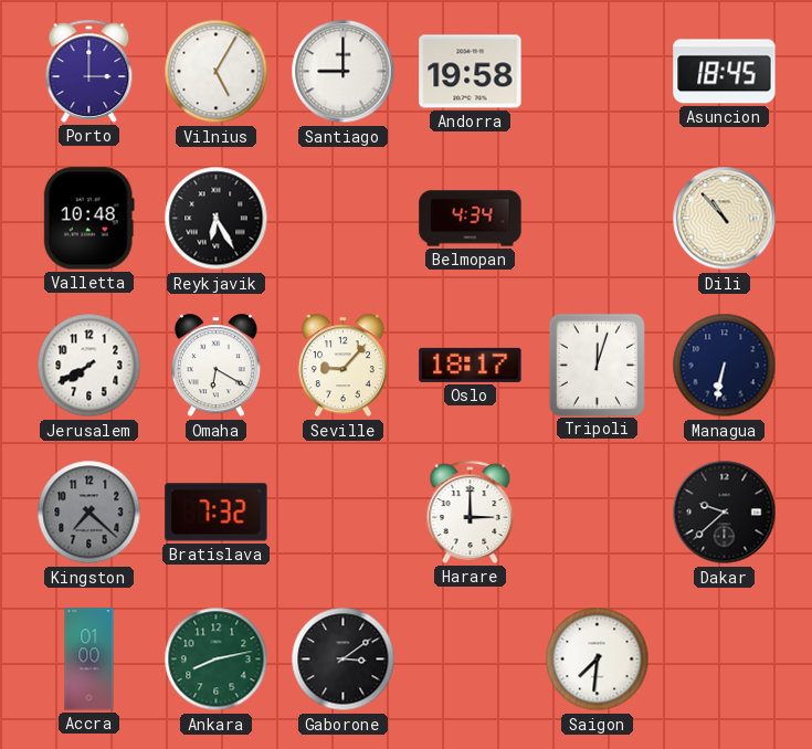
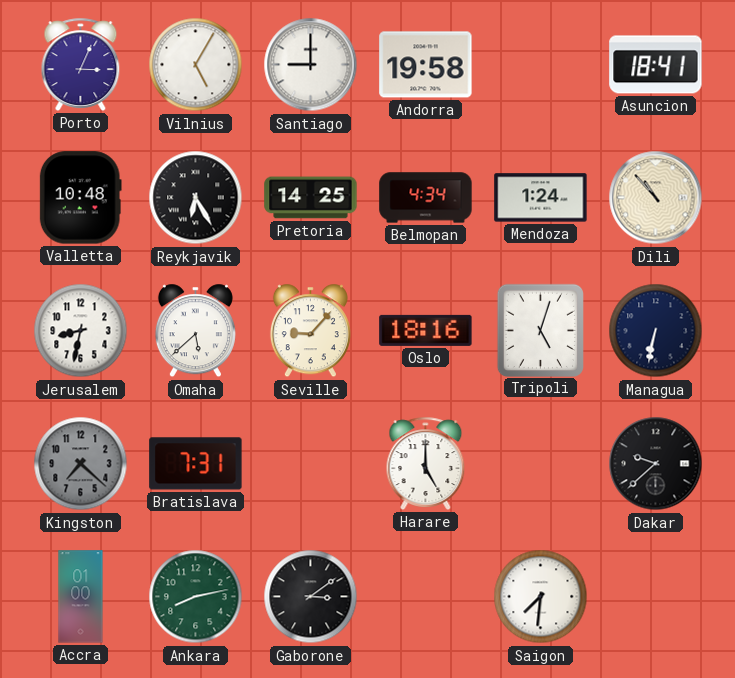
Porto: 3:00 -> 3:04
Asuncion: 18:45 -> 18:41
Pretoria: none -> 14:25
Mendoza: none -> 1:24
Jerusalem: 7:40 -> 8:32
Omaha: 6:20 -> 5:38
Oslo: 18:17 -> 18:16
Tripoli: 12:03 -> 5:03
Bratislava: 7:32 -> 7:31
Harare: 3:00 -> 5:00
